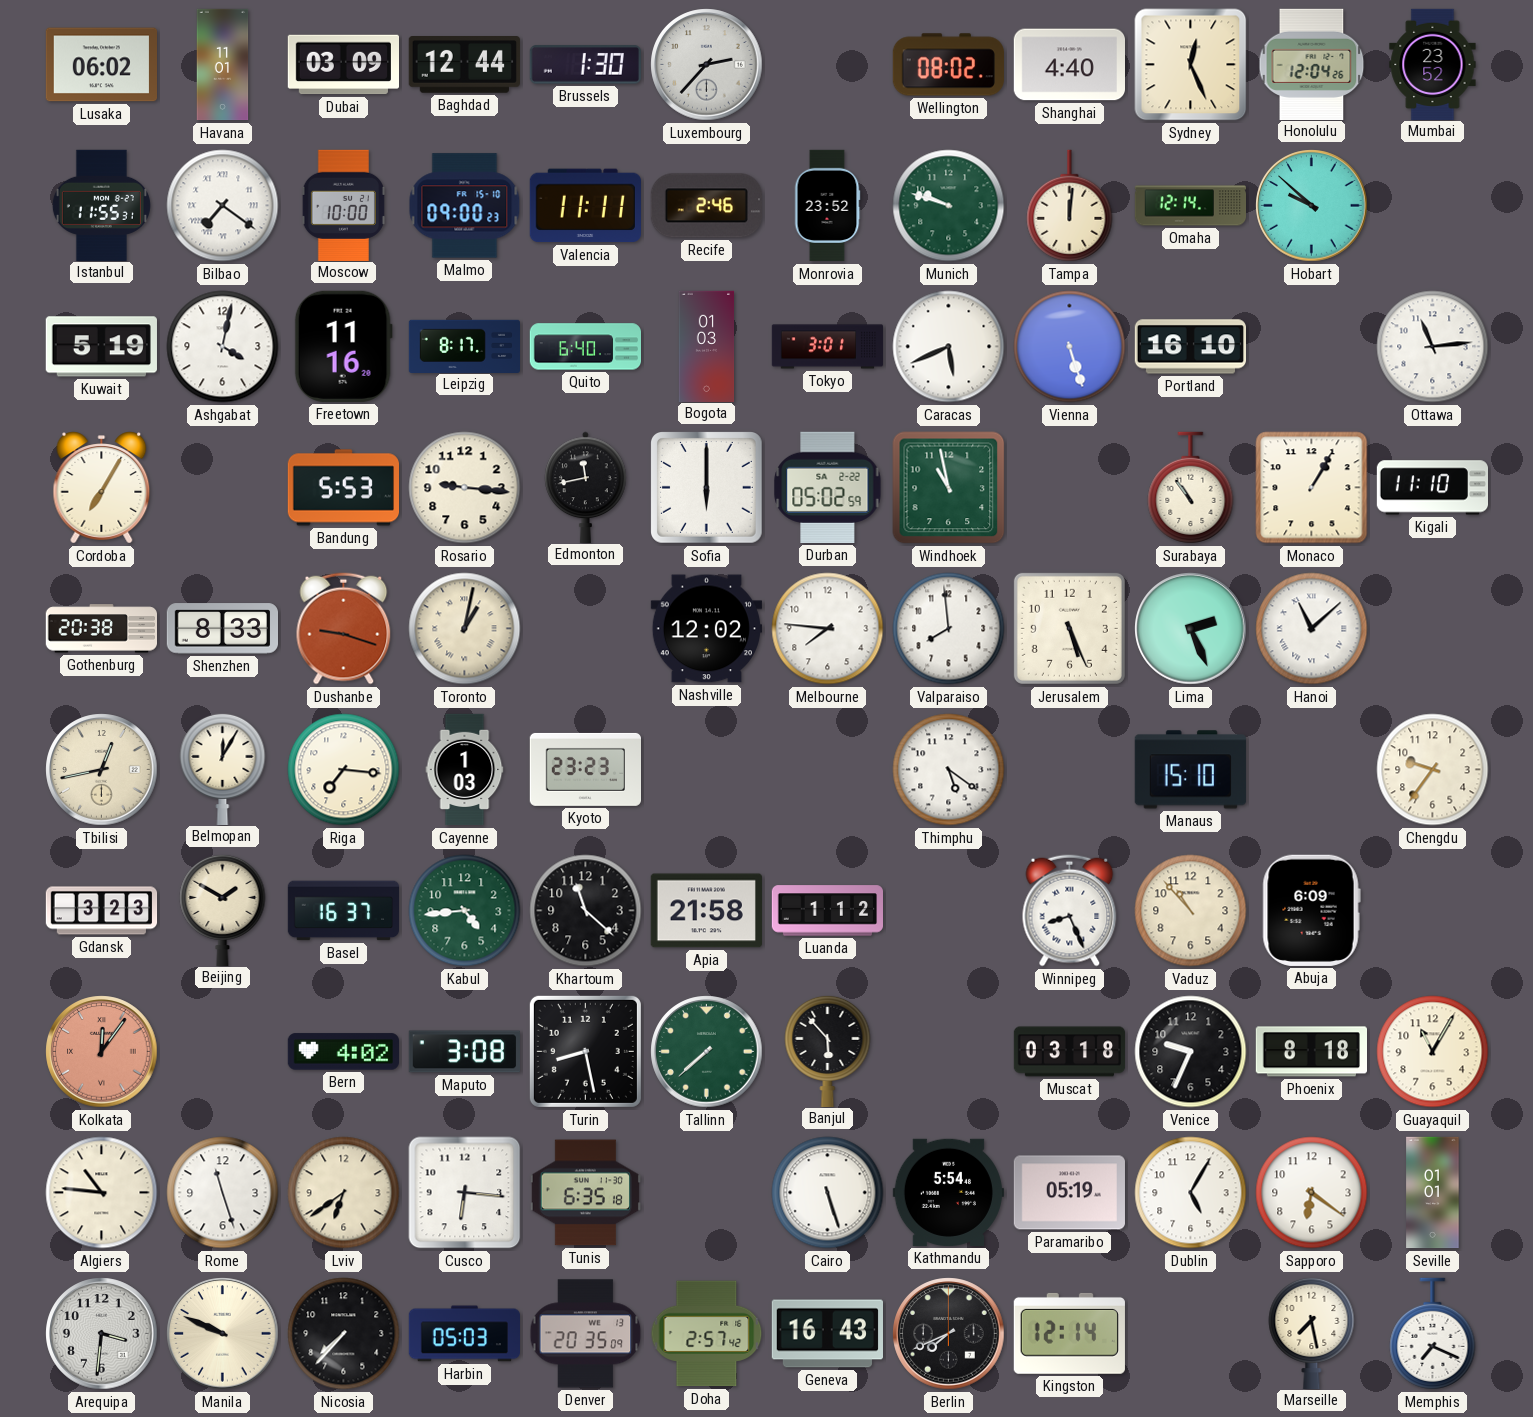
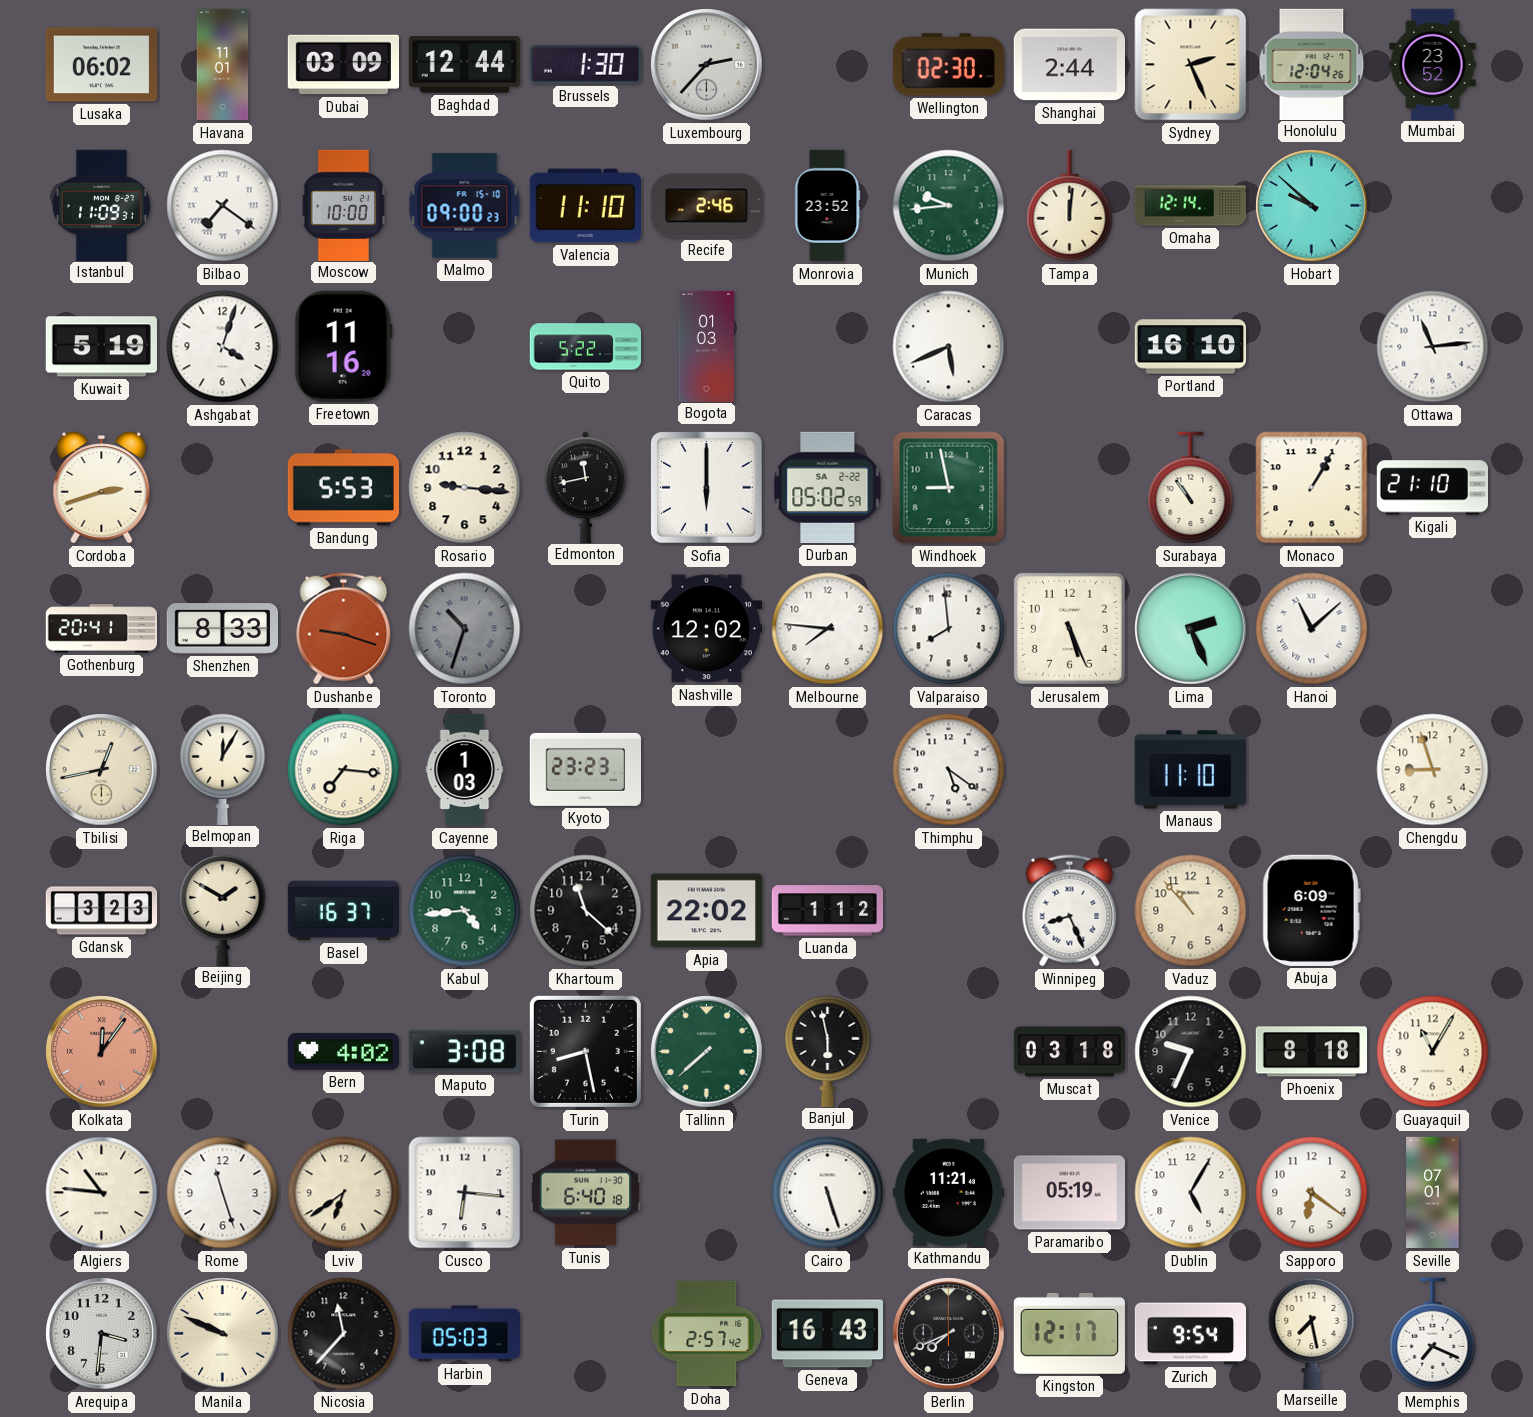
Wellington: 08:02 -> 02:30
Shanghai: 4:40 -> 2:44
Sydney: 12:26 -> 2:26
Istanbul: 11:55 -> 11:09
Valencia: 11:11 -> 11:10
Munich: 9:48 -> 9:44
Ashgabat: 4:02 -> 4:03
Leipzig: 8:17 -> none
Quito: 6:40 -> 5:22
Tokyo: 3:01 -> none
Vienna: 5:27 -> none
Cordoba: 7:05 -> 2:42
Windhoek: 10:58 -> 8:58
Kigali: 11:10 -> 21:10
Gothenburg: 20:38 -> 20:41
Toronto: 1:02 -> 10:33
Toronto dial: cream -> grey
Manaus: 15:10 -> 11:10
Chengdu: 9:36 -> 8:57
Apia: 21:58 -> 22:02
Banjul: 5:53 -> 5:58
Tunis: 6:35 -> 6:40
Kathmandu: 5:54 -> 11:21
Seville: 01:01 -> 07:01
Nicosia: 7:37 -> 11:37
Denver: 20:35 -> none
Kingston: 12:14 -> 12:17
Zurich: none -> 9:54
